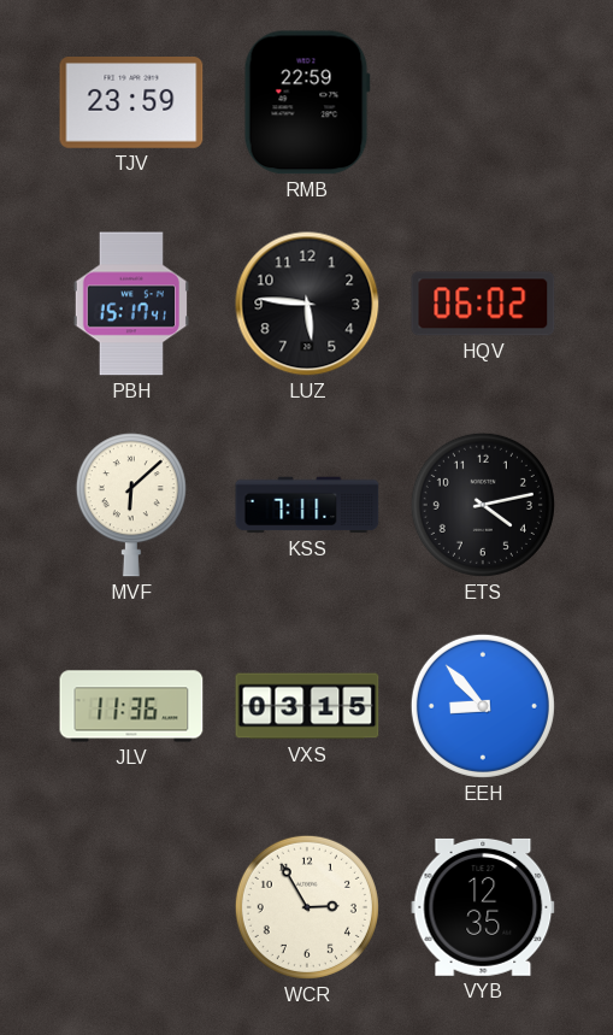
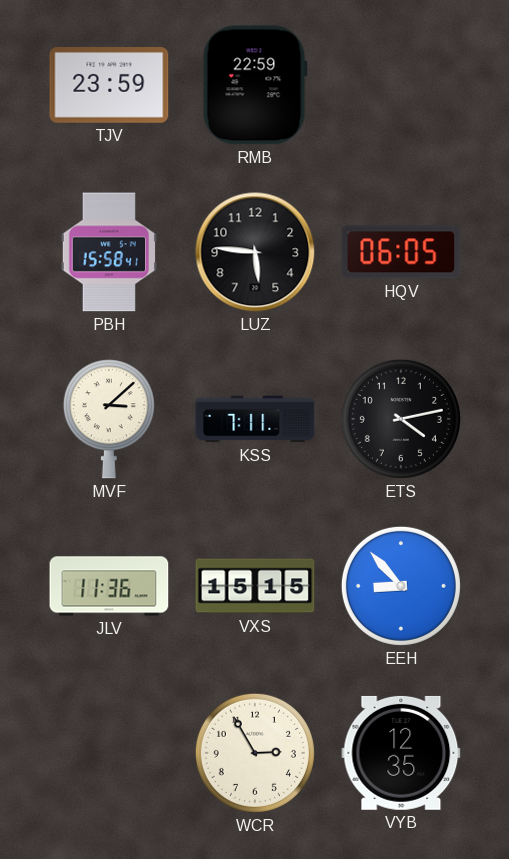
PBH: 15:17 -> 15:58
HQV: 06:02 -> 06:05
MVF: 6:08 -> 3:08
VXS: 03:15 -> 15:15
